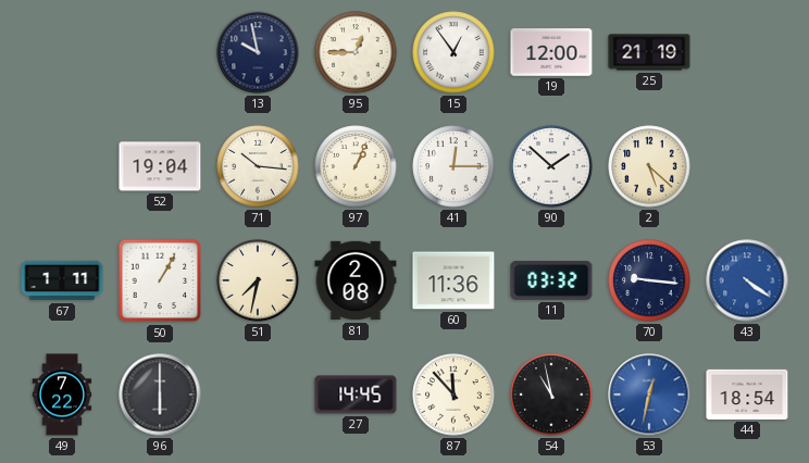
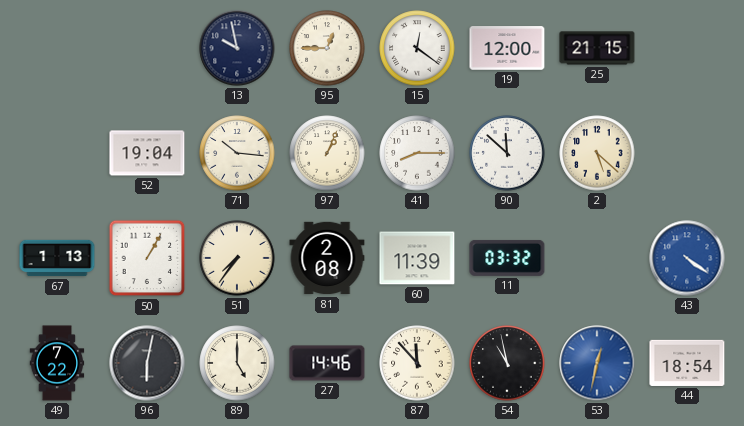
15: 12:54 -> 12:21
25: 21:19 -> 21:15
41: 12:15 -> 8:15
90: 1:52 -> 11:52
67: 1:11 -> 1:13
51: 7:32 -> 7:36
60: 11:36 -> 11:39
70: 9:16 -> none
96: 6:00 -> 6:02
89: none -> 5:00
27: 14:45 -> 14:46
